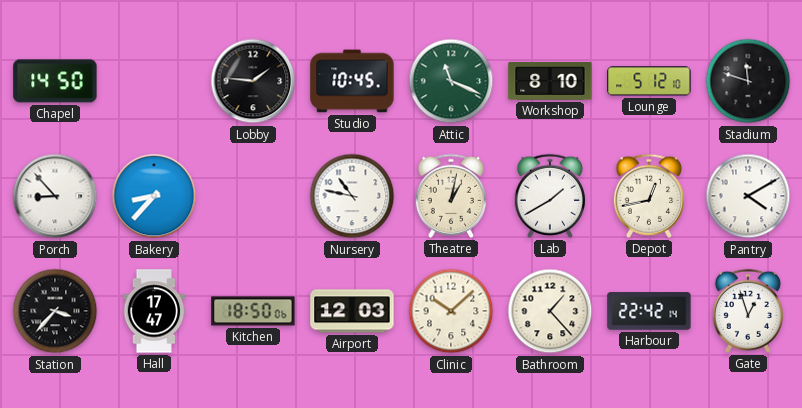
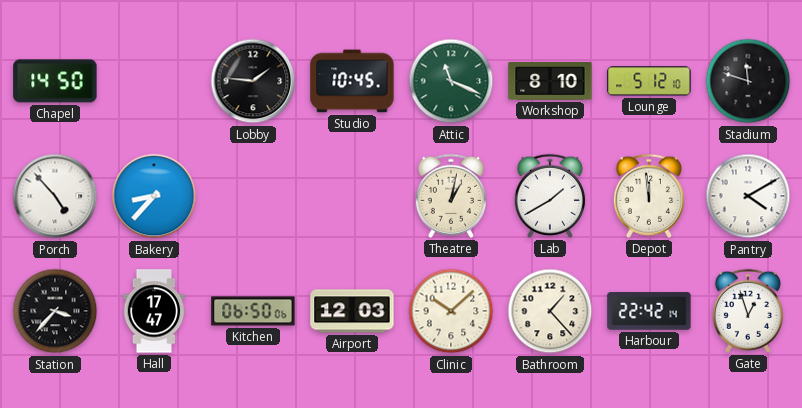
Porch: 8:53 -> 4:53
Nursery: 10:47 -> none
Depot: 12:43 -> 11:59
Kitchen: 18:50 -> 06:50
